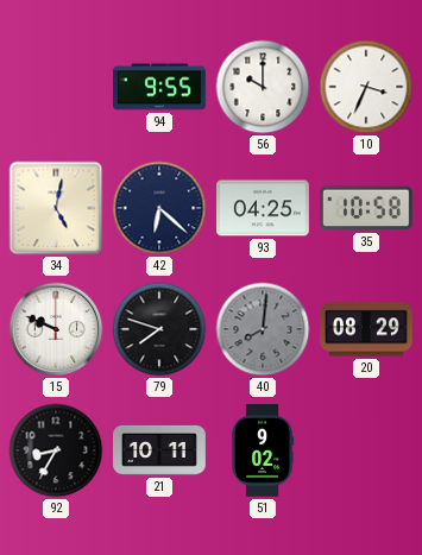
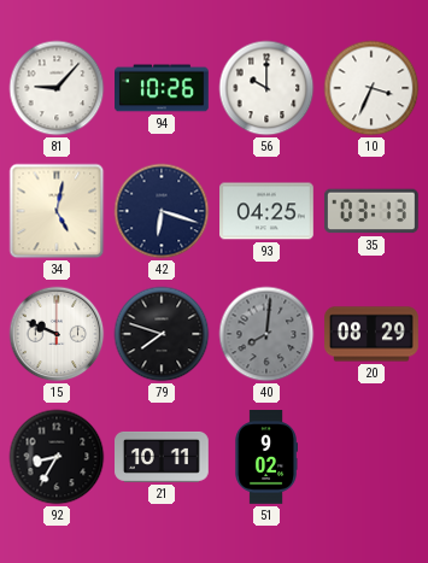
81: none -> 9:07
94: 9:55 -> 10:26
42: 6:22 -> 6:18
35: 10:58 -> 03:13
